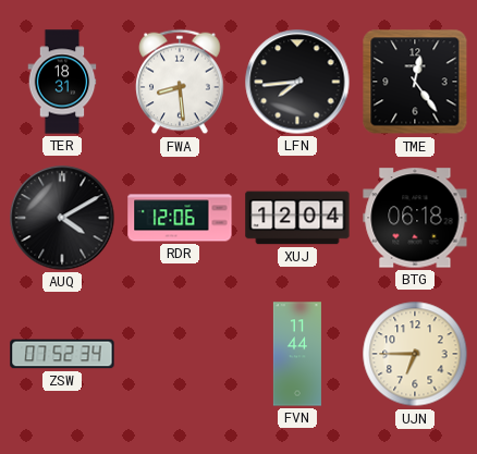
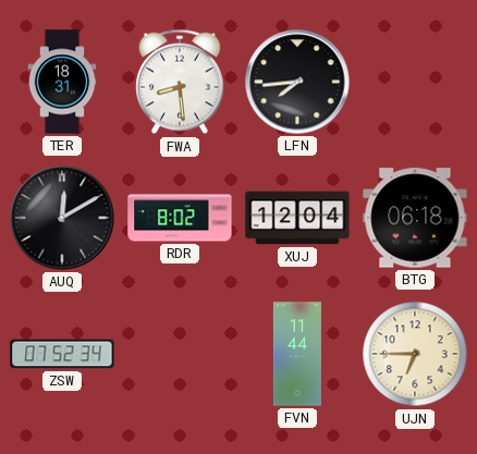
TME: 12:24 -> none
AUQ: 4:10 -> 12:10
RDR: 12:06 -> 8:02
